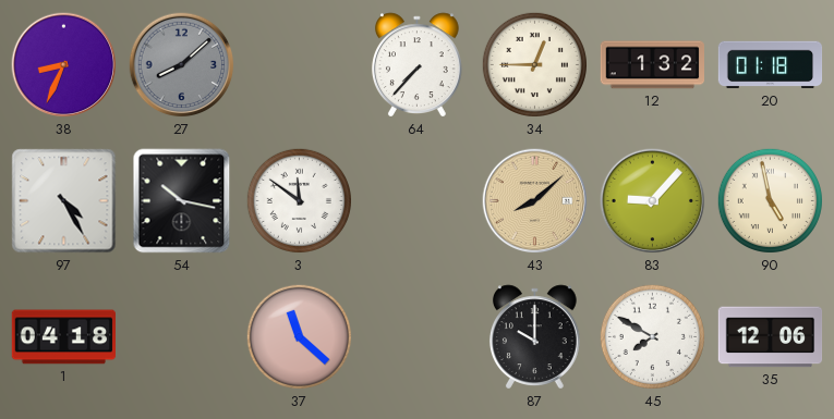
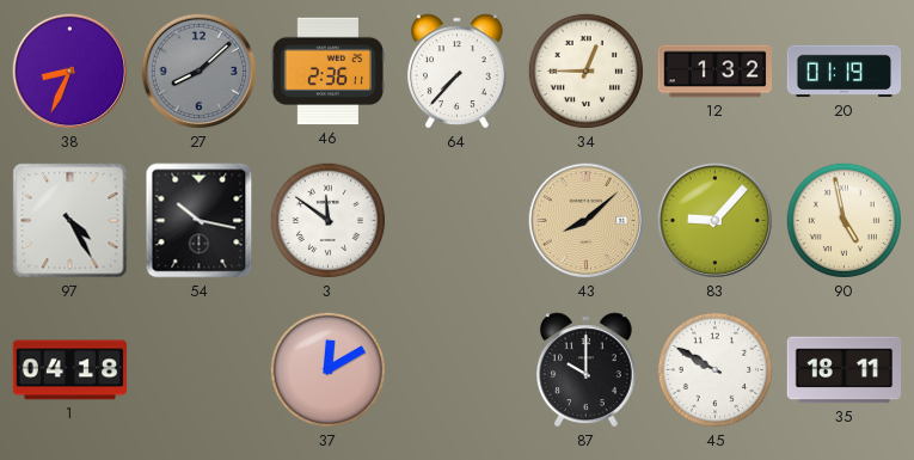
46: none -> 2:36
20: 01:18 -> 01:19
37: 11:22 -> 12:10
45: 7:50 -> 9:50
35: 12:06 -> 18:11
